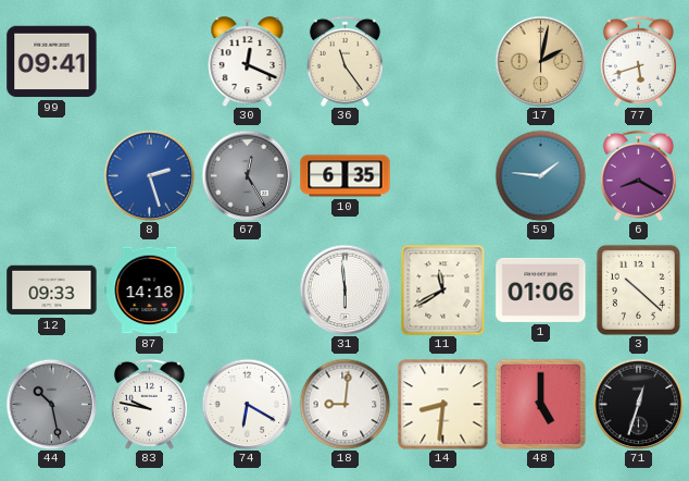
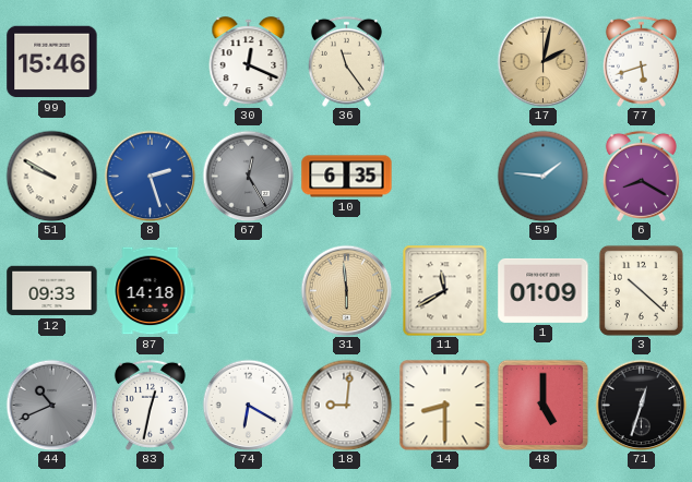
99: 09:41 -> 15:46
51: none -> 9:50
31 dial: white -> champagne
1: 01:06 -> 01:09
44: 10:28 -> 10:41
83: 9:47 -> 12:32
14: 8:31 -> 8:30
